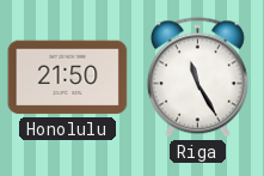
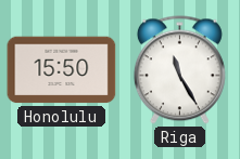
Honolulu: 21:50 -> 15:50
